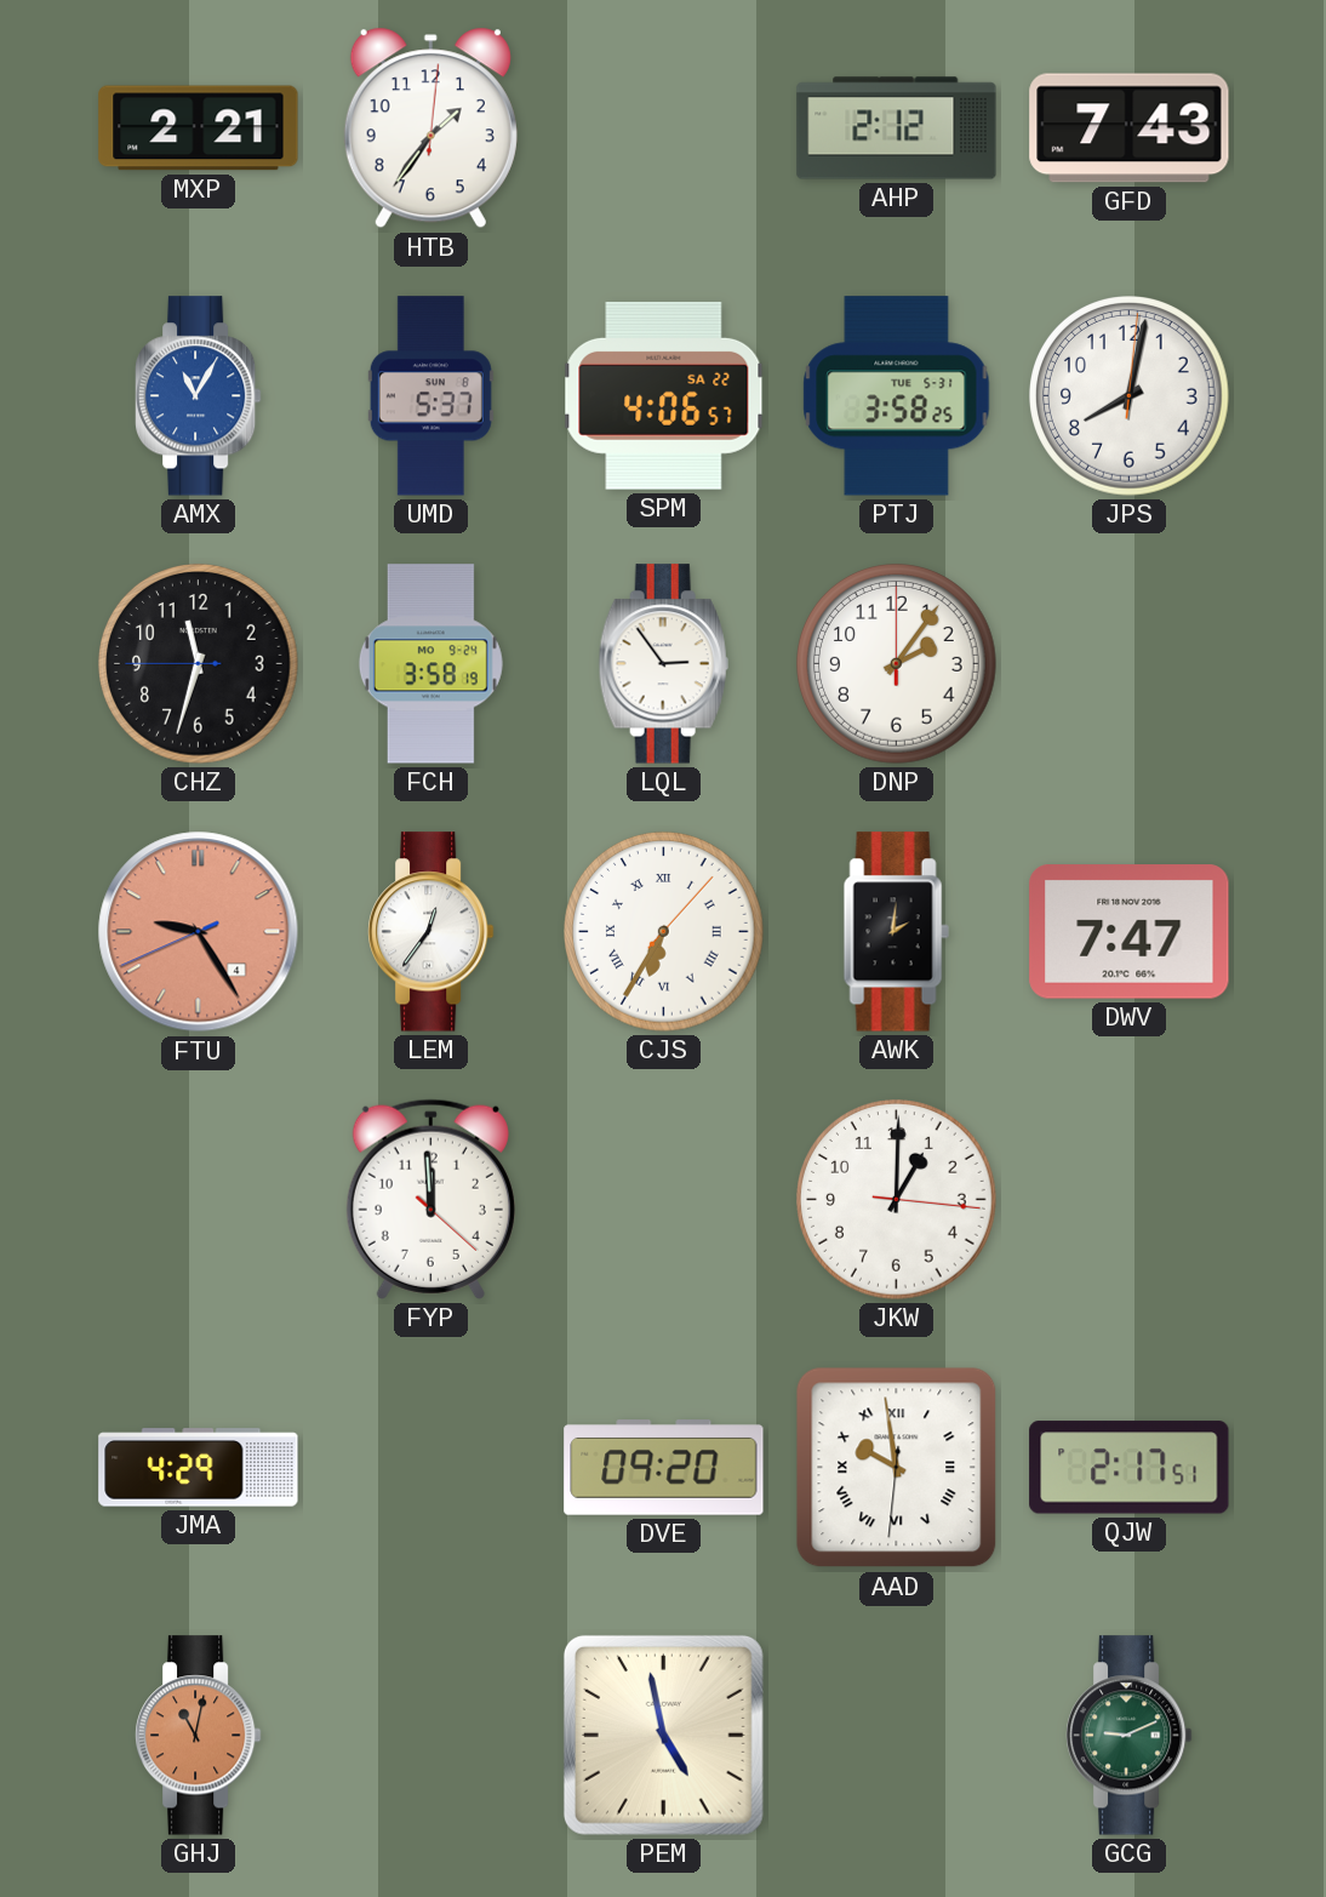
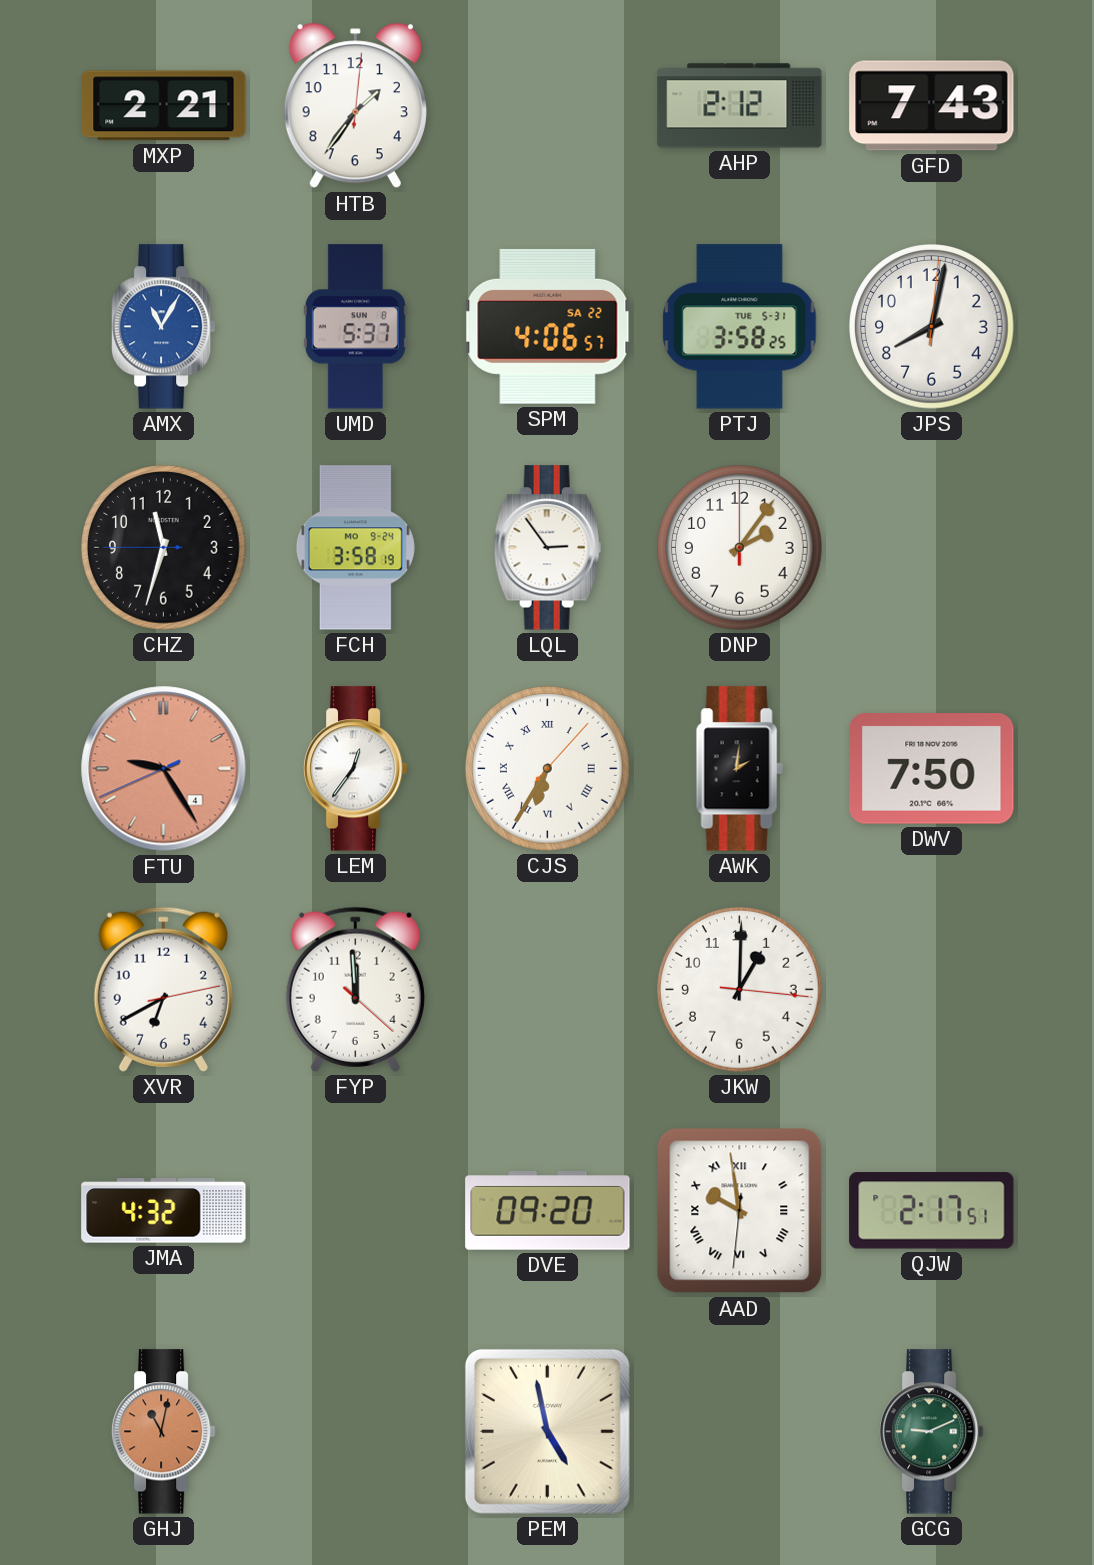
DWV: 7:47 -> 7:50
XVR: none -> 6:40
JMA: 4:29 -> 4:32
